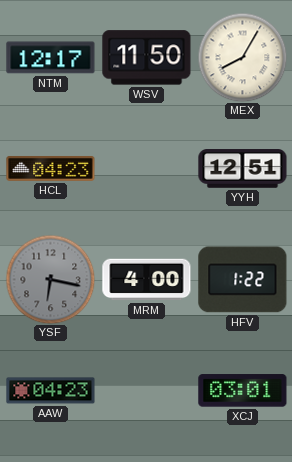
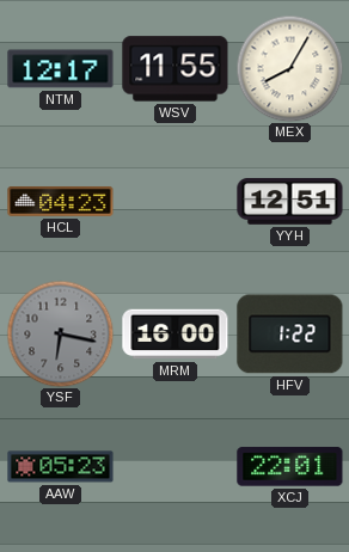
WSV: 11:50 -> 11:55
MRM: 4:00 -> 16:00
AAW: 04:23 -> 05:23
XCJ: 03:01 -> 22:01
